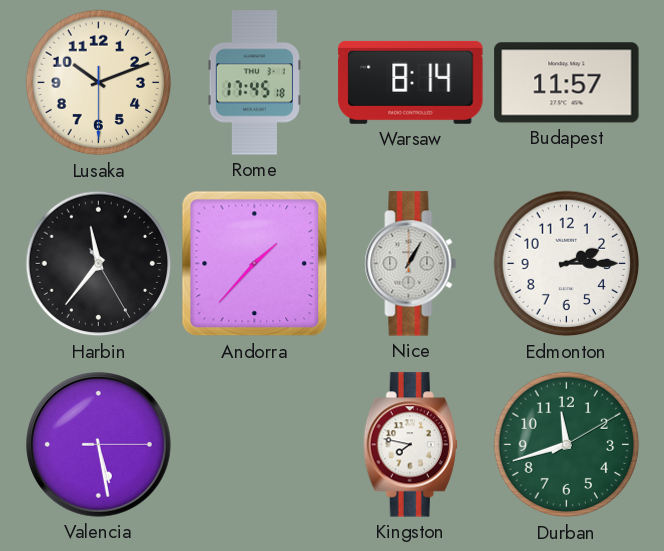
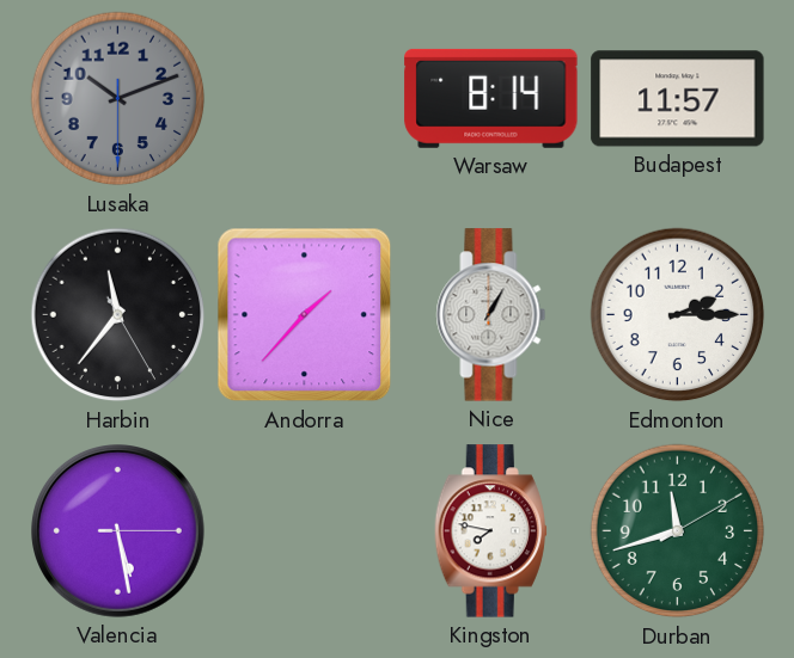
Lusaka dial: cream -> grey
Rome: 17:45 -> none
